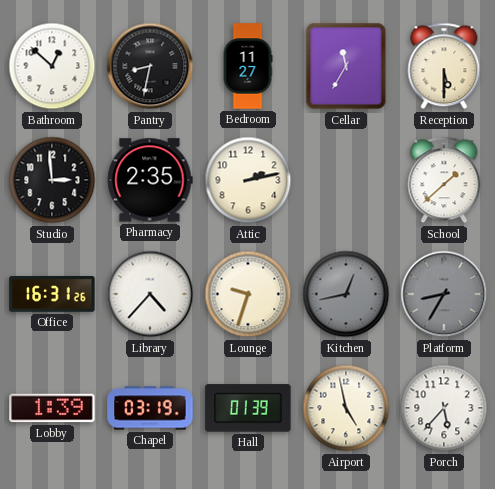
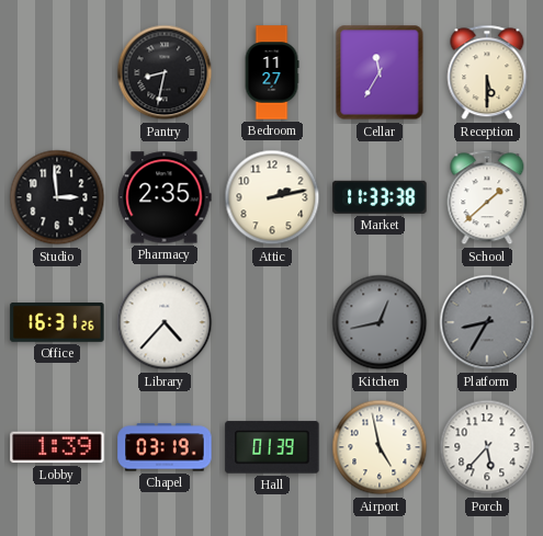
Bathroom: 12:52 -> none
Market: none -> 11:33
Lounge: 9:33 -> none
